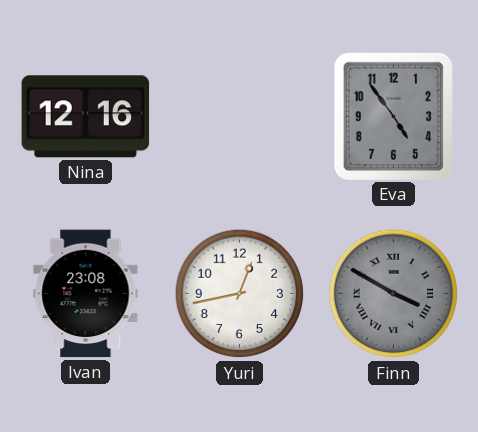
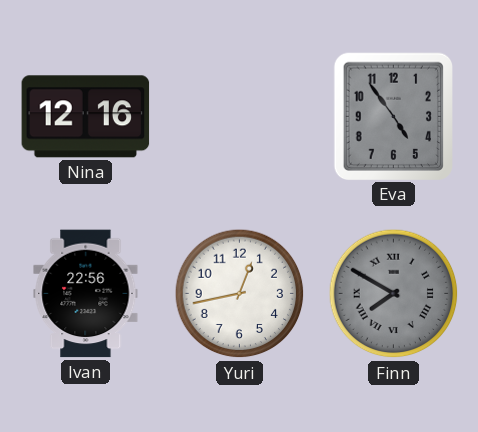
Ivan: 23:08 -> 22:56
Finn: 3:50 -> 7:50
